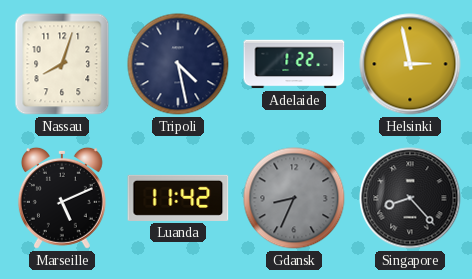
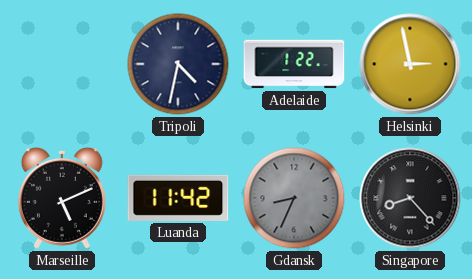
Nassau: 8:03 -> none
Tripoli: 4:28 -> 4:32
